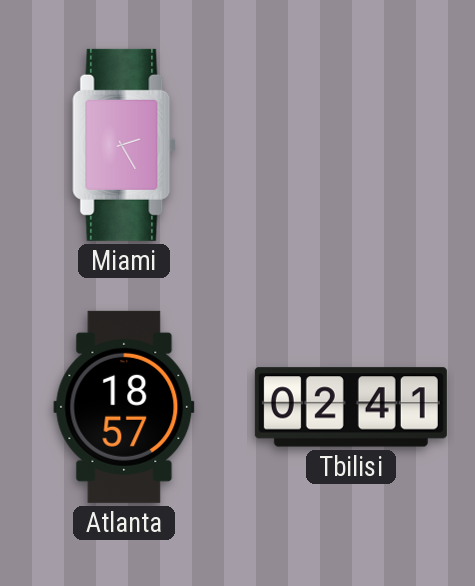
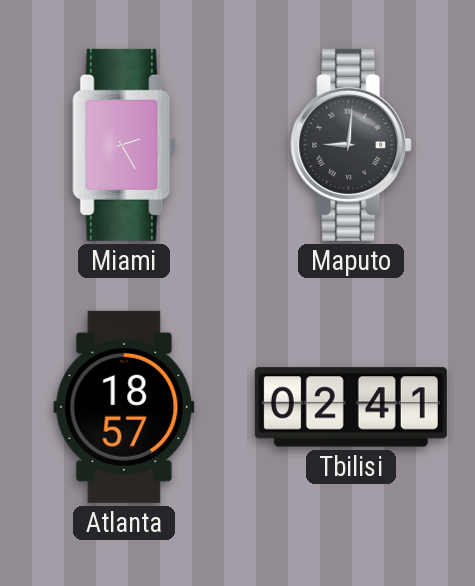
Maputo: none -> 9:01
